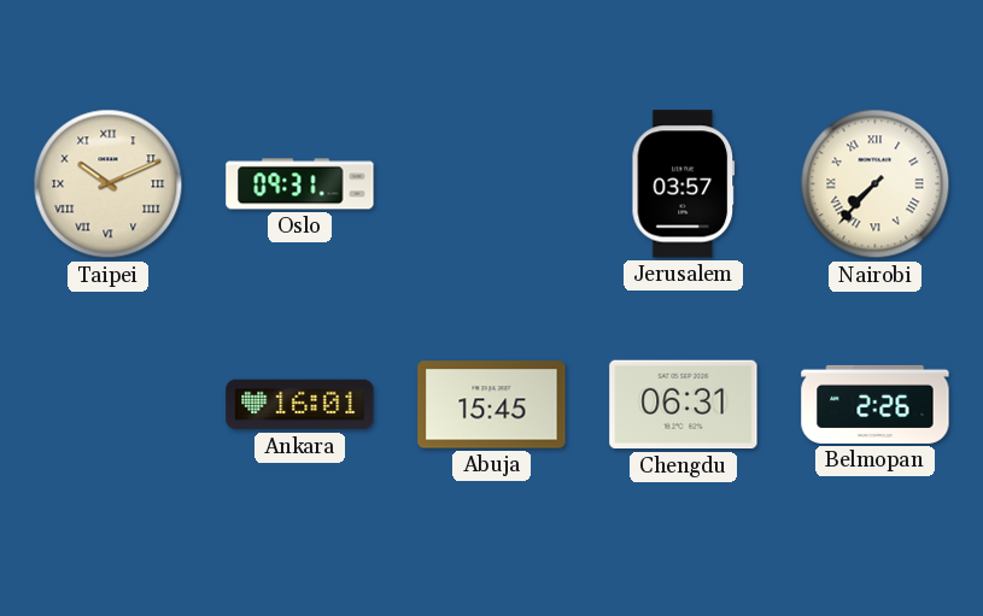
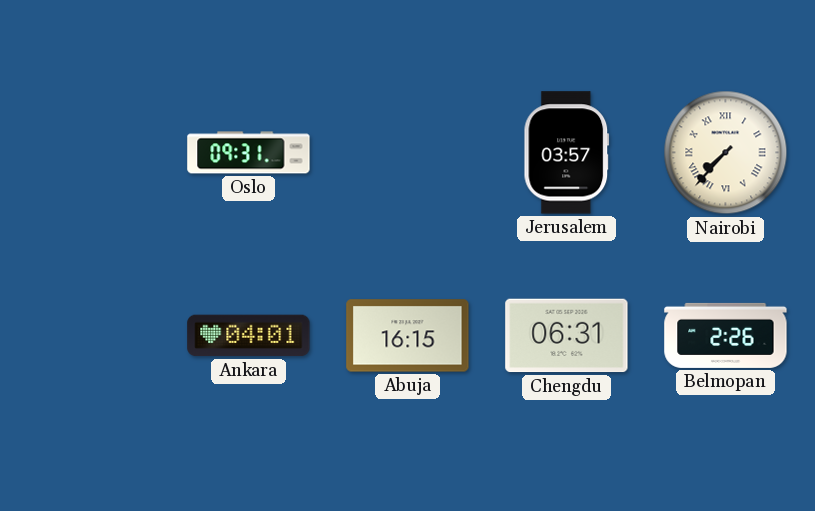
Taipei: 10:11 -> none
Ankara: 16:01 -> 04:01
Abuja: 15:45 -> 16:15
